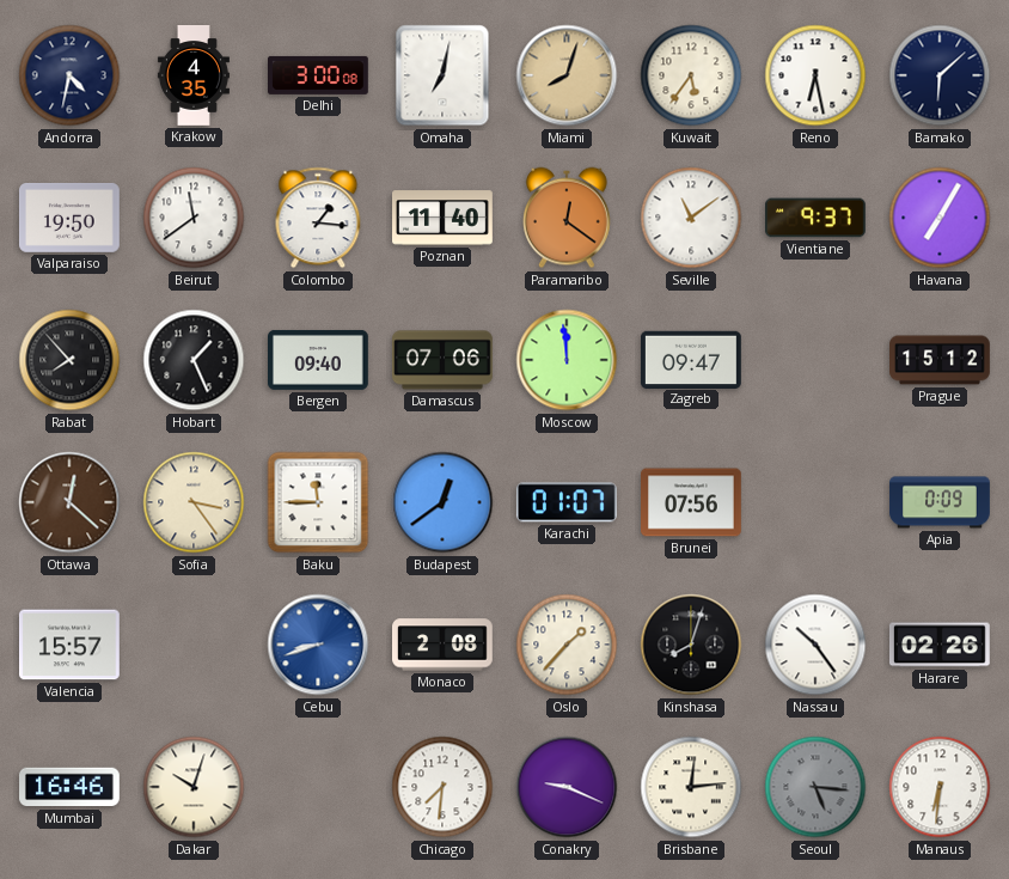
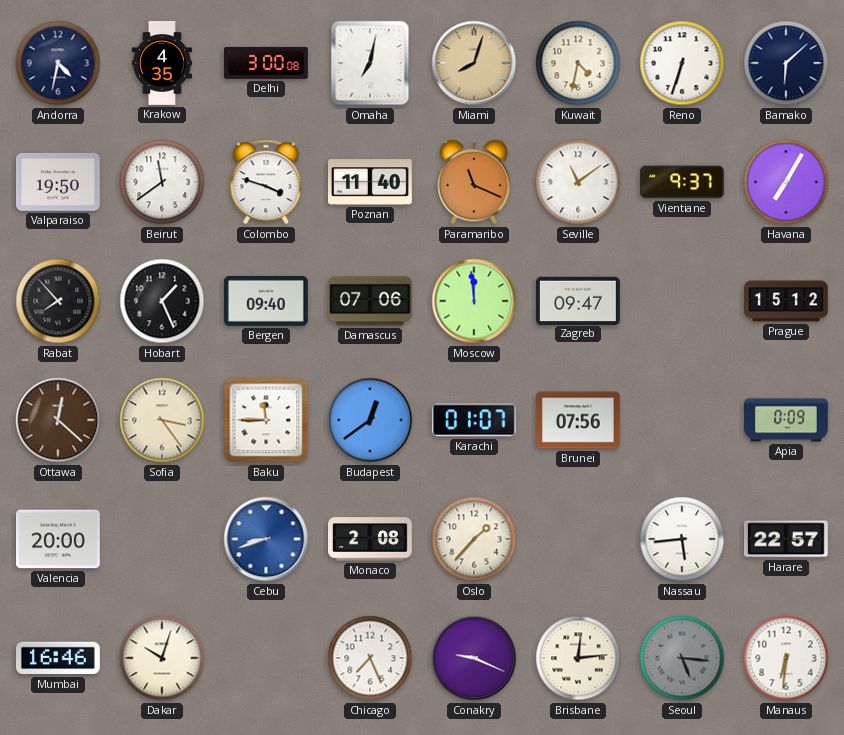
Kuwait: 5:36 -> 4:32
Reno: 6:28 -> 6:33
Colombo: 1:16 -> 3:48
Paramaribo: 12:21 -> 11:19
Valencia: 15:57 -> 20:00
Kinshasa: 8:03 -> none
Nassau: 10:24 -> 5:44
Harare: 02:26 -> 22:57
Chicago: 7:31 -> 7:26
